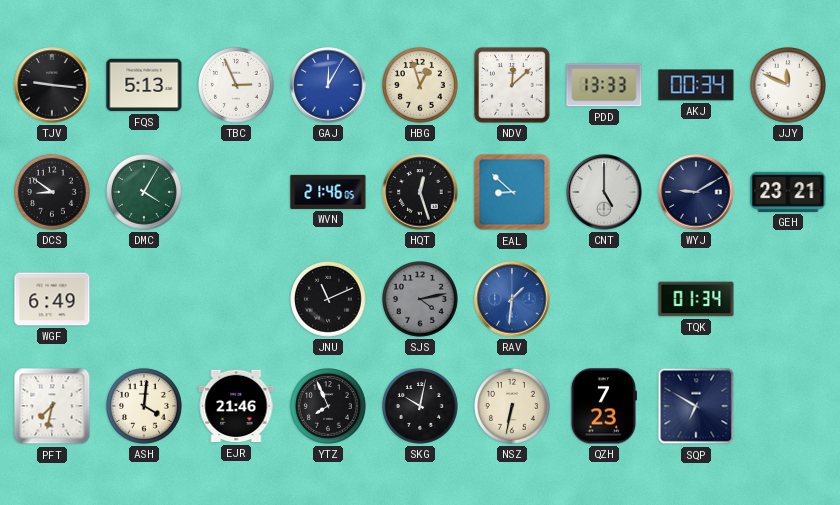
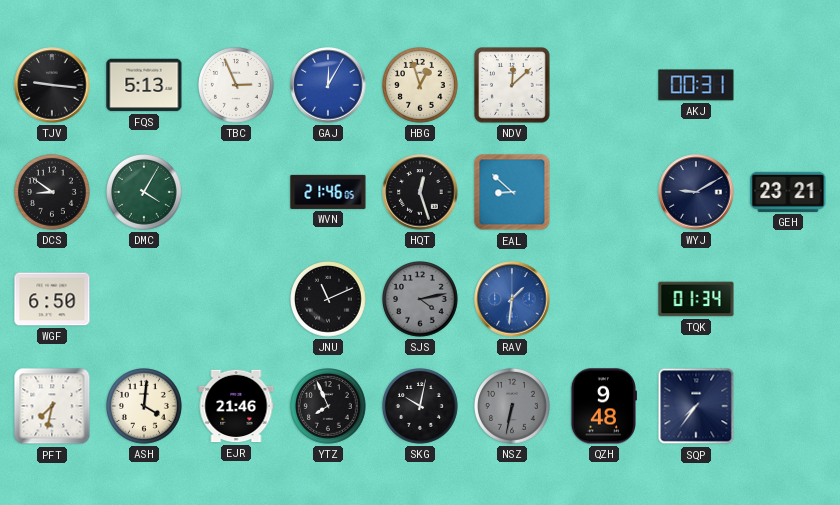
PDD: 13:33 -> none
AKJ: 00:34 -> 00:31
JJY: 11:49 -> none
CNT: 5:00 -> none
WGF: 6:49 -> 6:50
NSZ dial: cream -> grey
QZH: 7:23 -> 9:48
SQP: 6:50 -> 7:36
